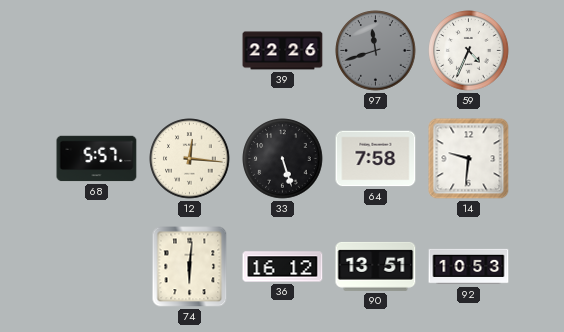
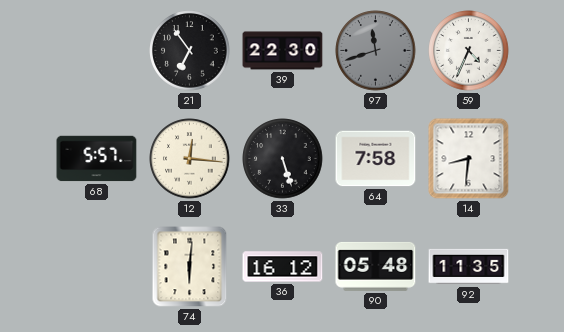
21: none -> 6:54
39: 22:26 -> 22:30
14: 9:31 -> 8:31
90: 13:51 -> 05:48
92: 10:53 -> 11:35
